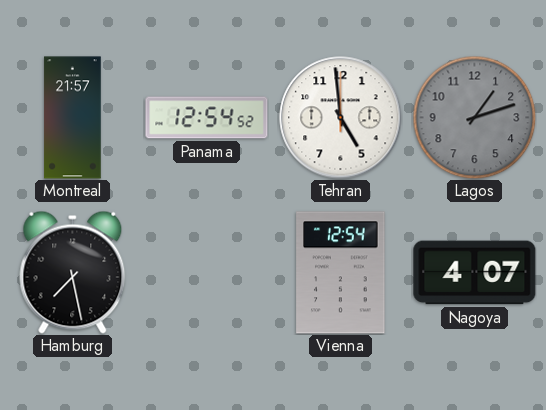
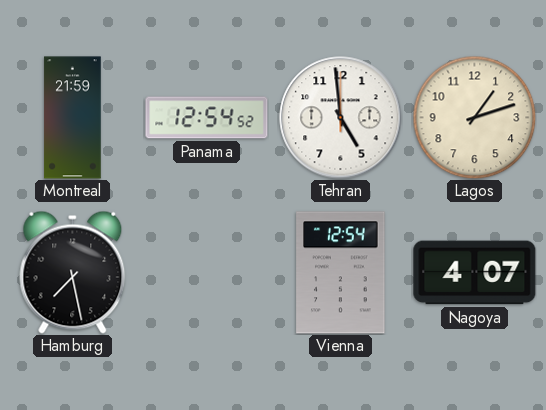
Montreal: 21:57 -> 21:59
Lagos dial: grey -> cream
